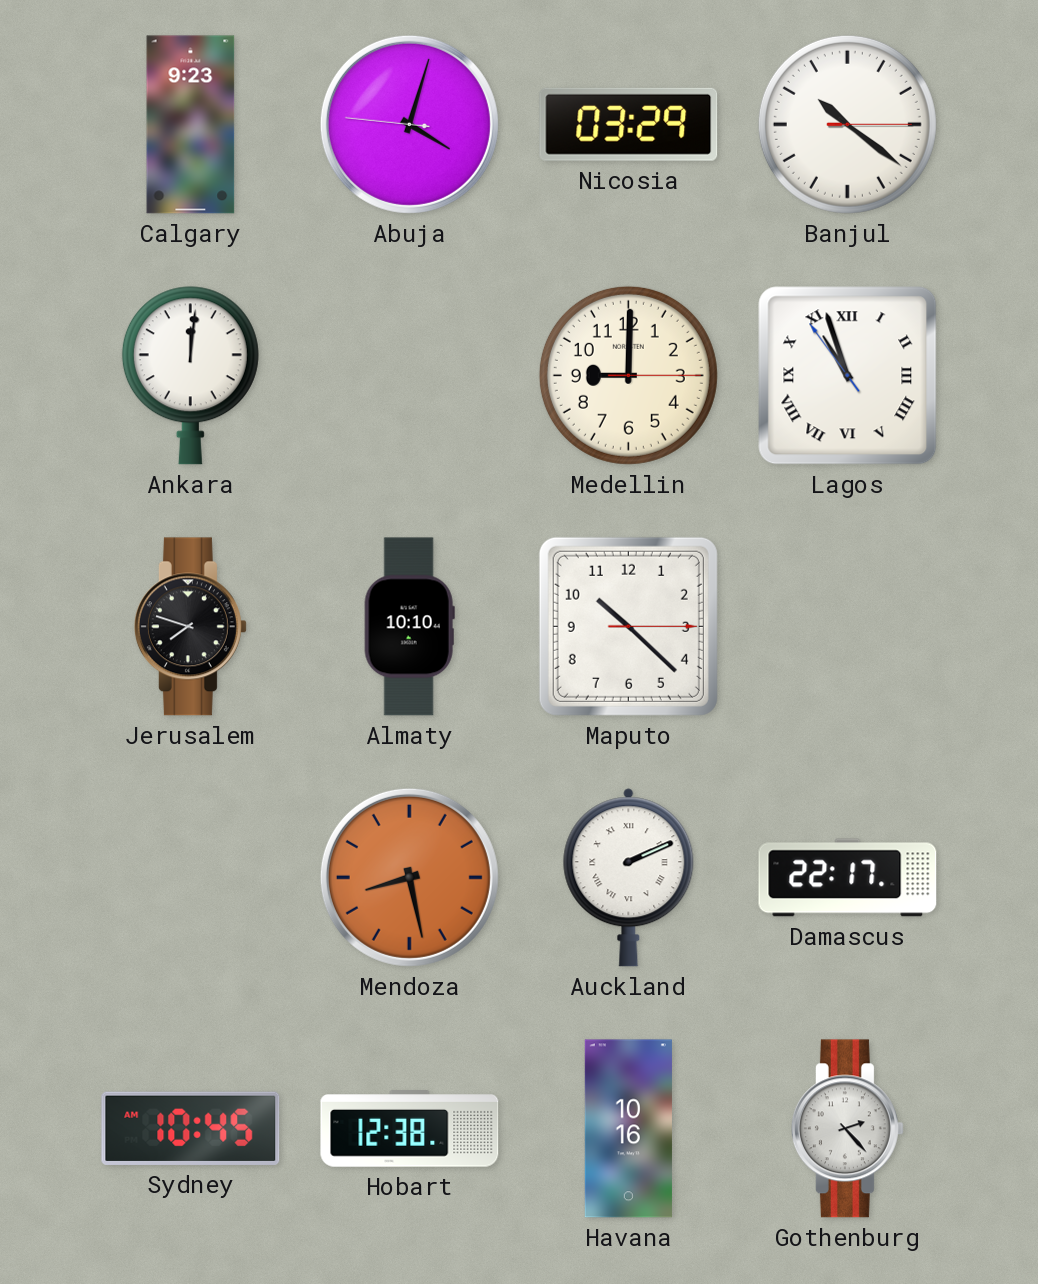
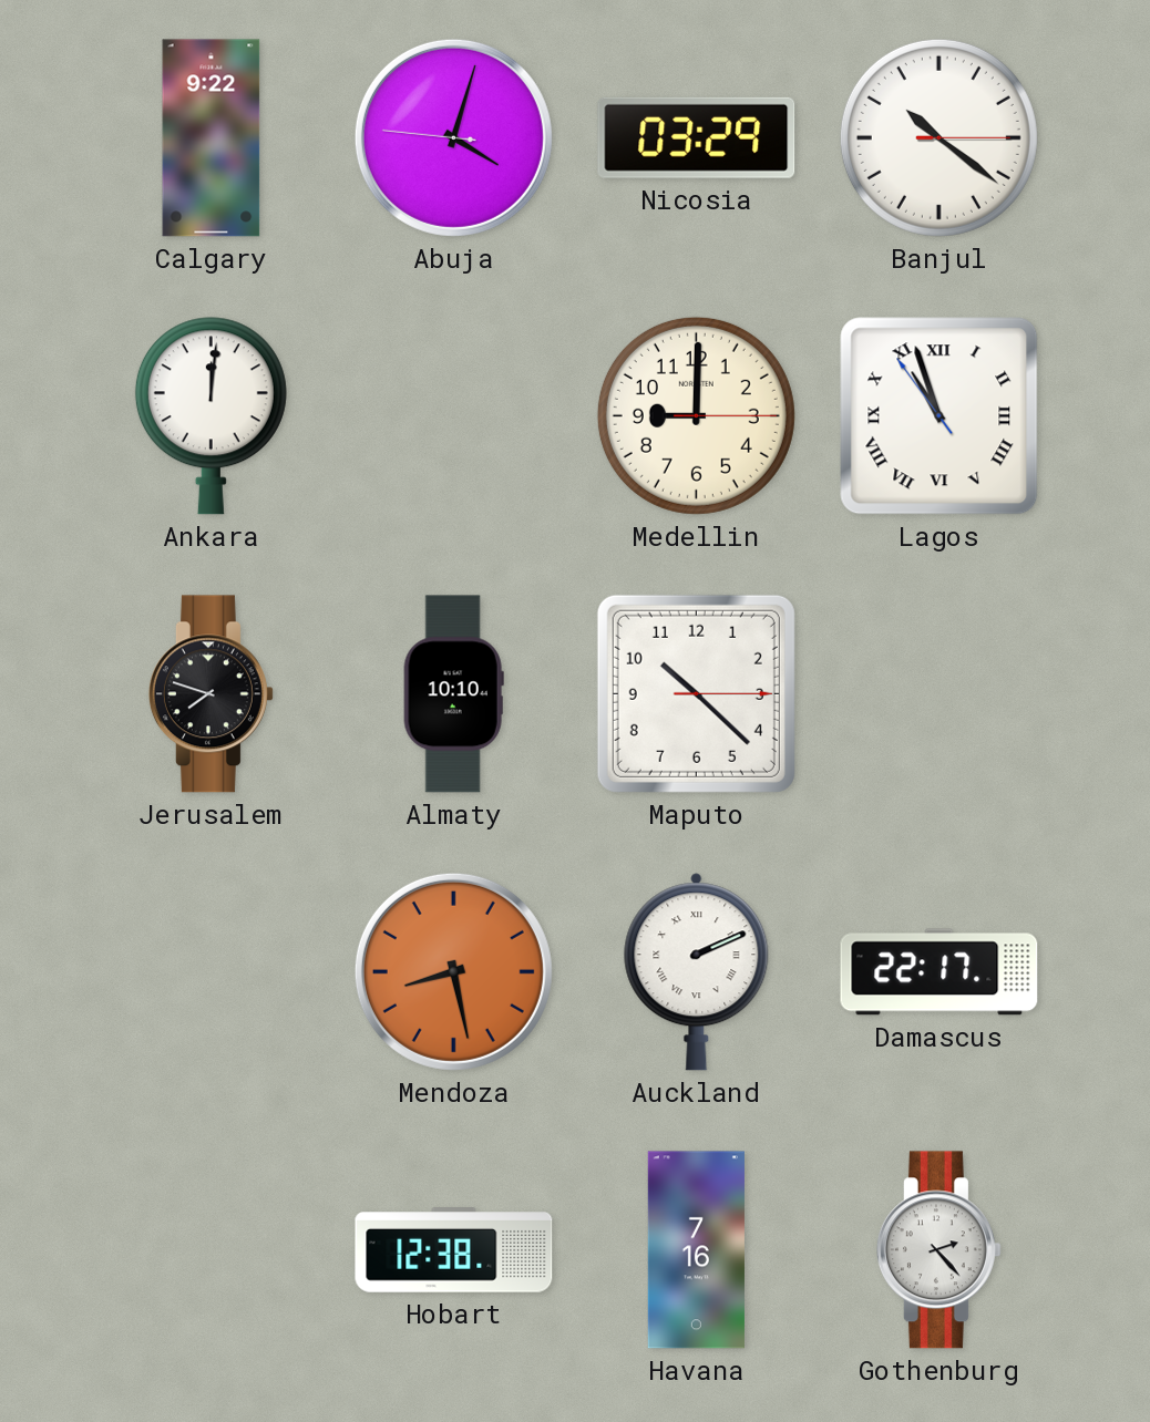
Calgary: 9:23 -> 9:22
Sydney: 10:45 -> none
Havana: 10:16 -> 7:16
